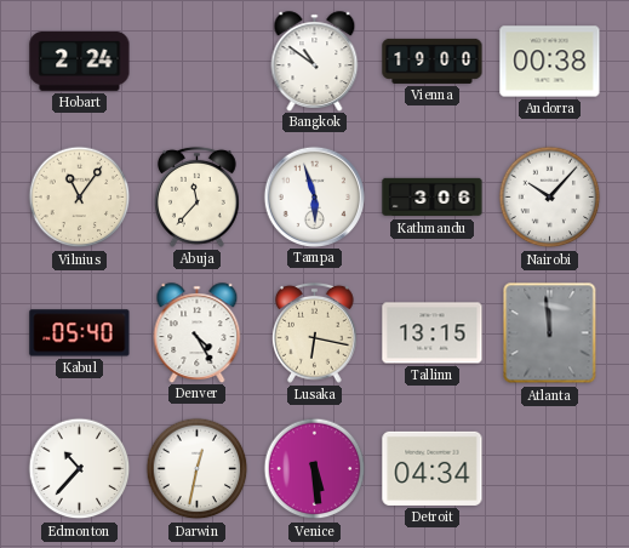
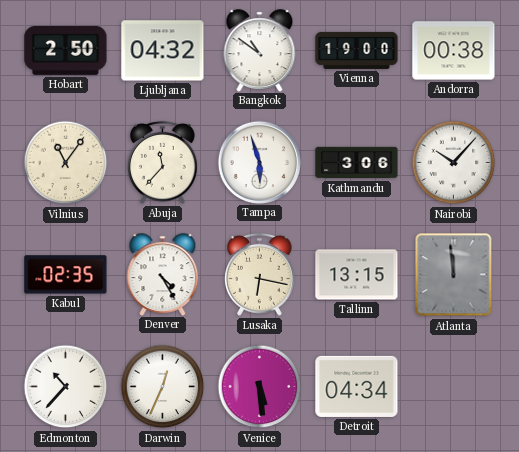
Hobart: 2:24 -> 2:50
Ljubljana: none -> 04:32
Kabul: 05:40 -> 02:35
Darwin: 12:32 -> 12:34
